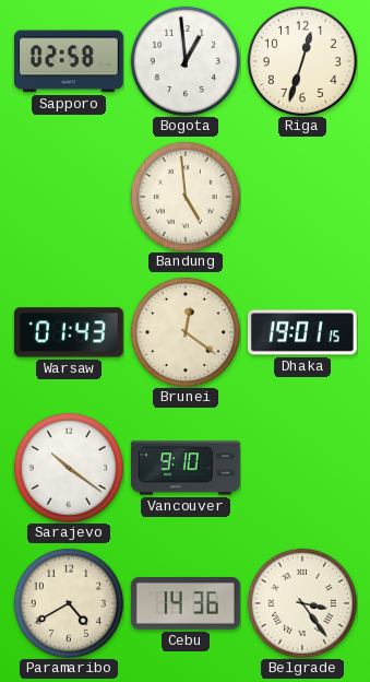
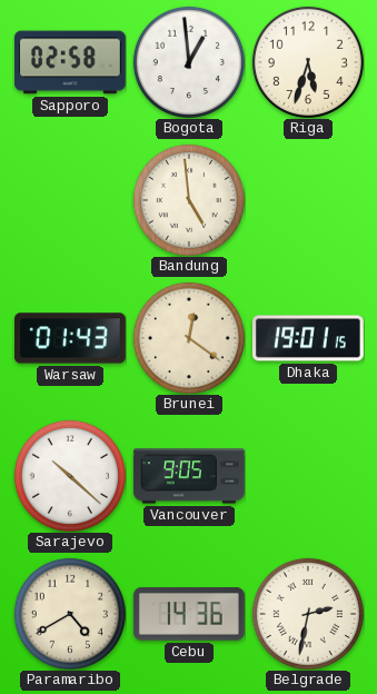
Riga: 12:33 -> 5:33
Sarajevo: 10:21 -> 10:22
Vancouver: 9:10 -> 9:05
Belgrade: 3:24 -> 2:32
